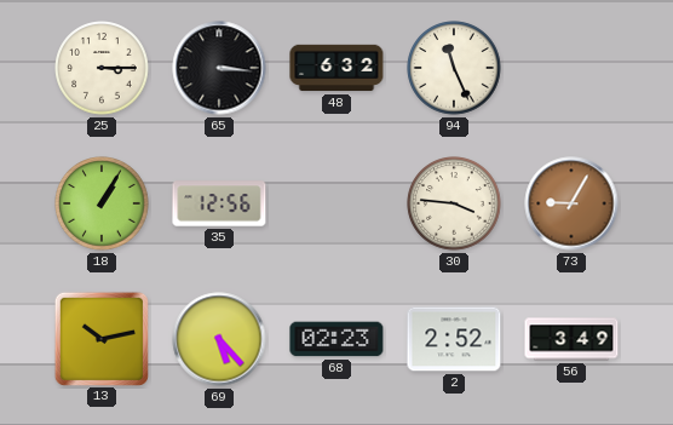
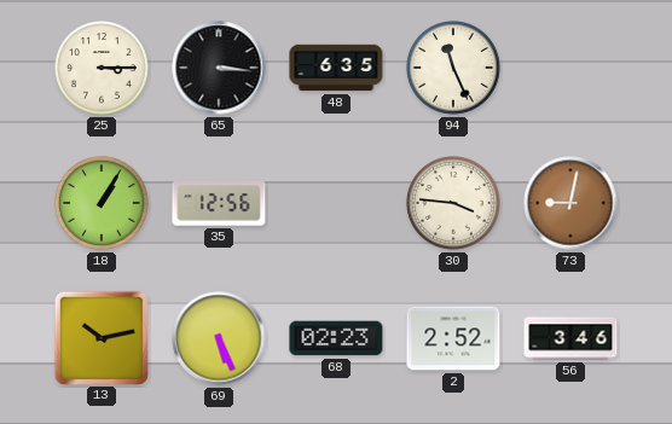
48: 6:32 -> 6:35
73: 9:05 -> 9:02
69: 5:23 -> 5:26
56: 3:49 -> 3:46
